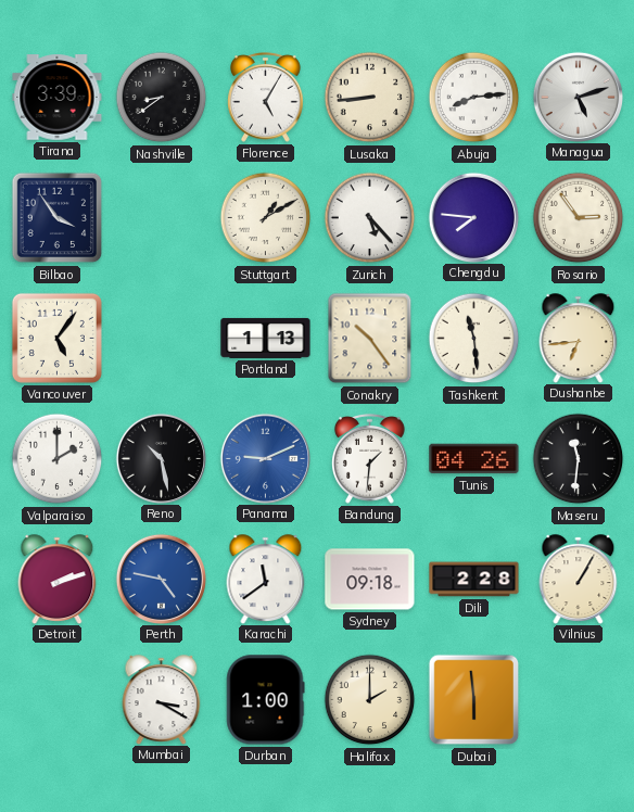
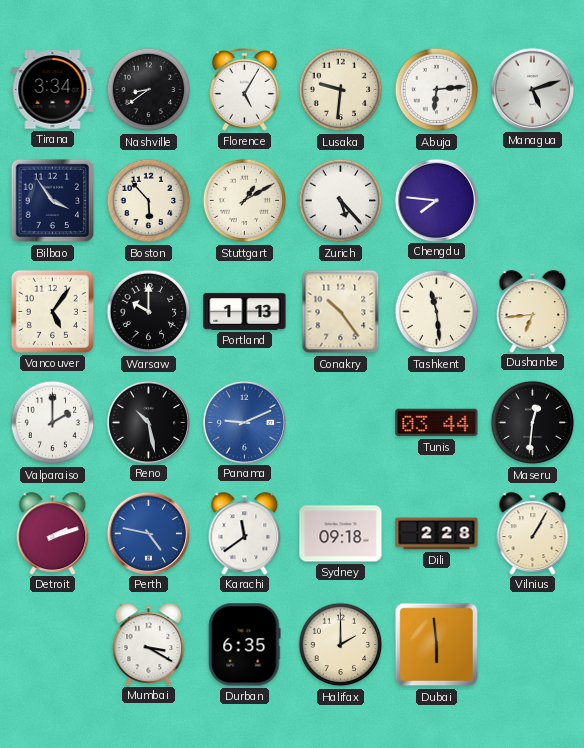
Tirana: 3:39 -> 3:34
Lusaka: 8:44 -> 9:31
Abuja: 8:14 -> 6:14
Boston: none -> 5:53
Rosario: 2:54 -> none
Warsaw: none -> 10:00
Bandung: 1:31 -> none
Tunis: 04:26 -> 03:44
Maseru: 11:31 -> 12:31
Durban: 1:00 -> 6:35
